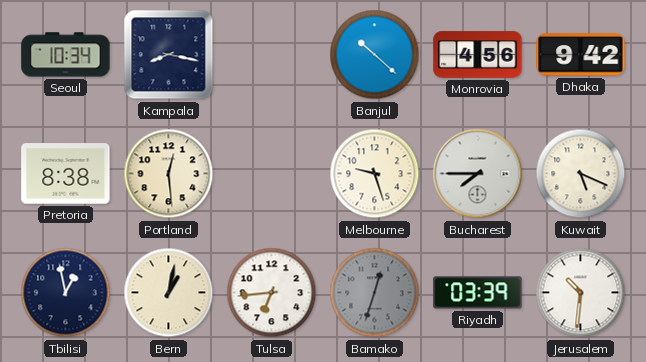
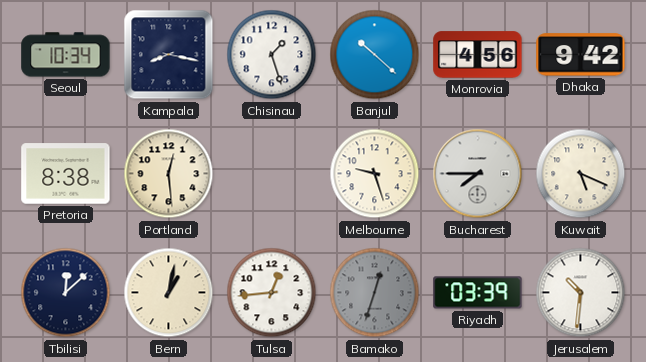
Chisinau: none -> 1:27
Tbilisi: 12:58 -> 12:08
Tulsa: 6:44 -> 12:44
